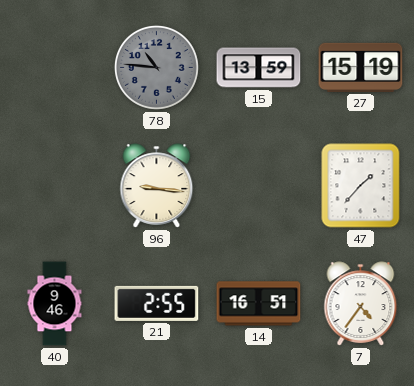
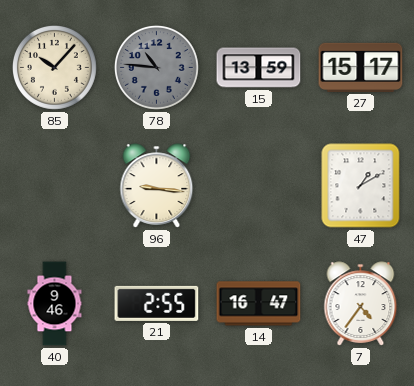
85: none -> 10:07
27: 15:19 -> 15:17
47: 1:37 -> 1:10
14: 16:51 -> 16:47
